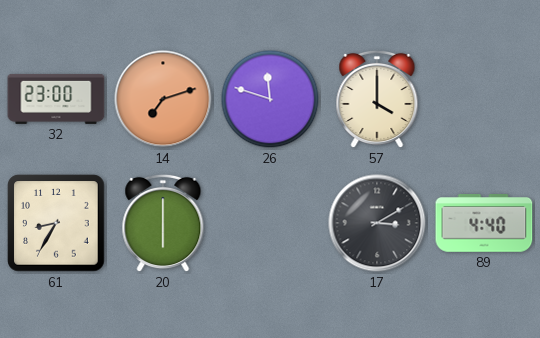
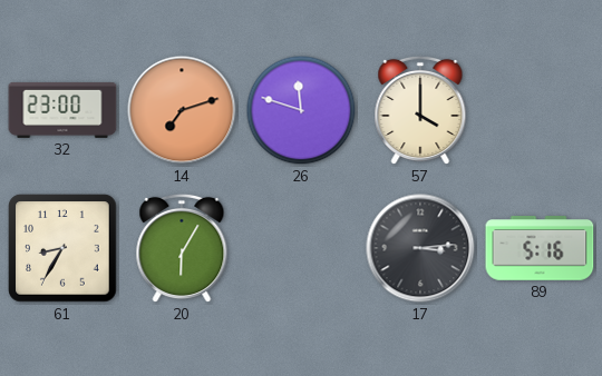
20: 6:00 -> 6:05
17: 3:10 -> 3:14
89: 4:40 -> 5:16
